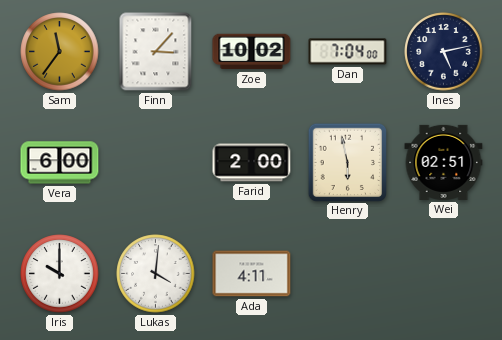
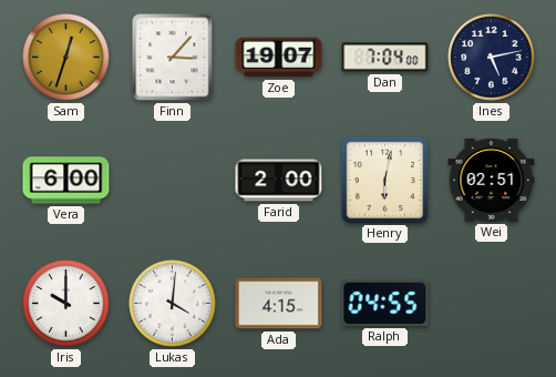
Sam: 11:36 -> 12:33
Zoe: 10:02 -> 19:07
Henry: 5:58 -> 6:02
Ada: 4:11 -> 4:15
Ralph: none -> 04:55
